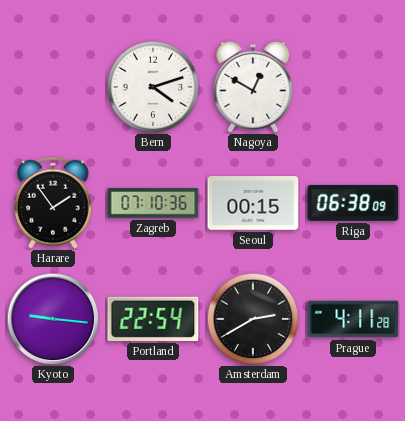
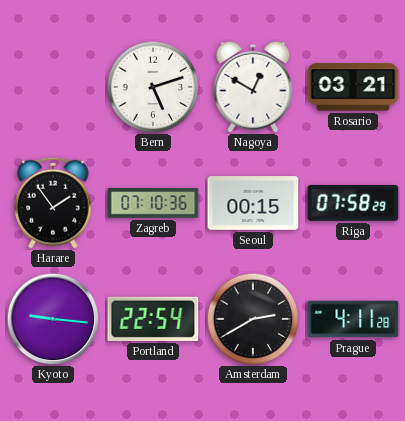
Bern: 4:12 -> 5:12
Rosario: none -> 03:21
Riga: 06:38 -> 07:58
